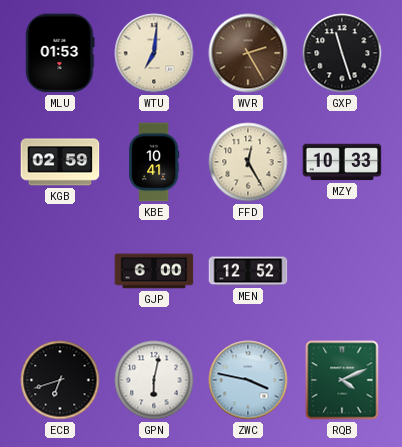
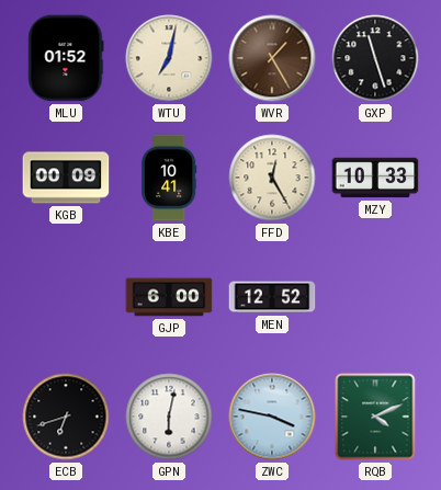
MLU: 01:53 -> 01:52
WTU: 7:01 -> 7:02
WVR: 2:25 -> 1:25
KGB: 02:59 -> 00:09
